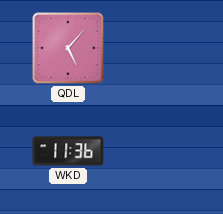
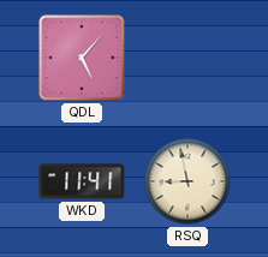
WKD: 11:36 -> 11:41
RSQ: none -> 8:58
